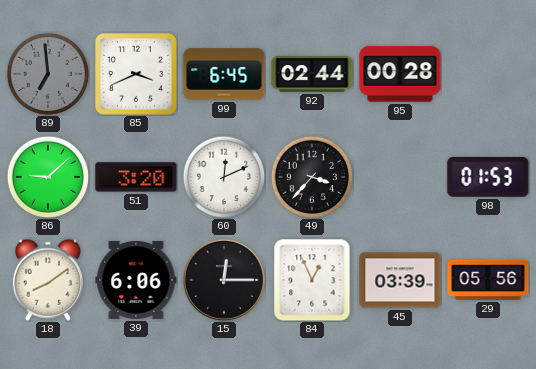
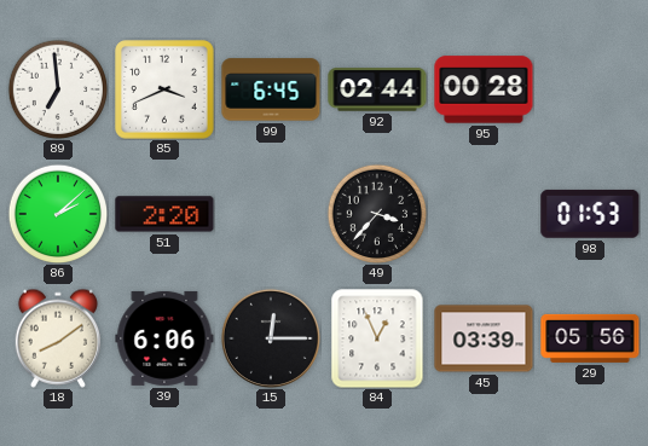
89 dial: grey -> white
86: 9:08 -> 2:08
51: 3:20 -> 2:20
60: 12:11 -> none
